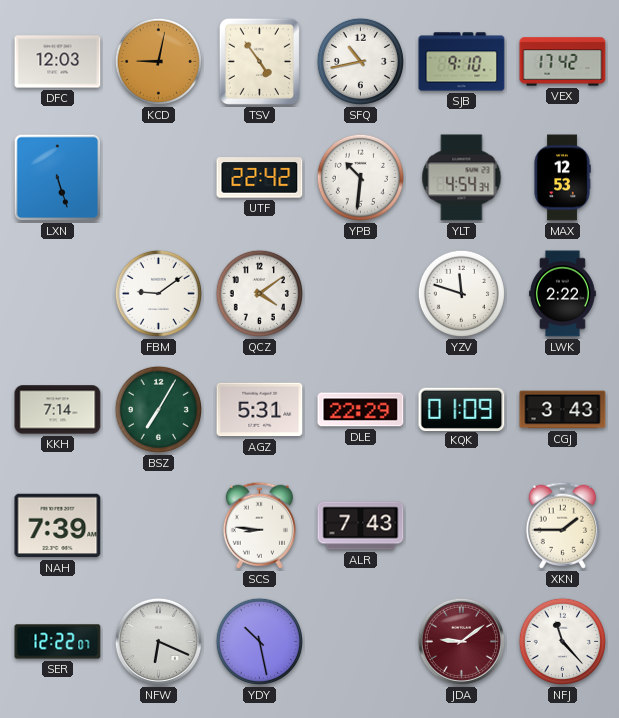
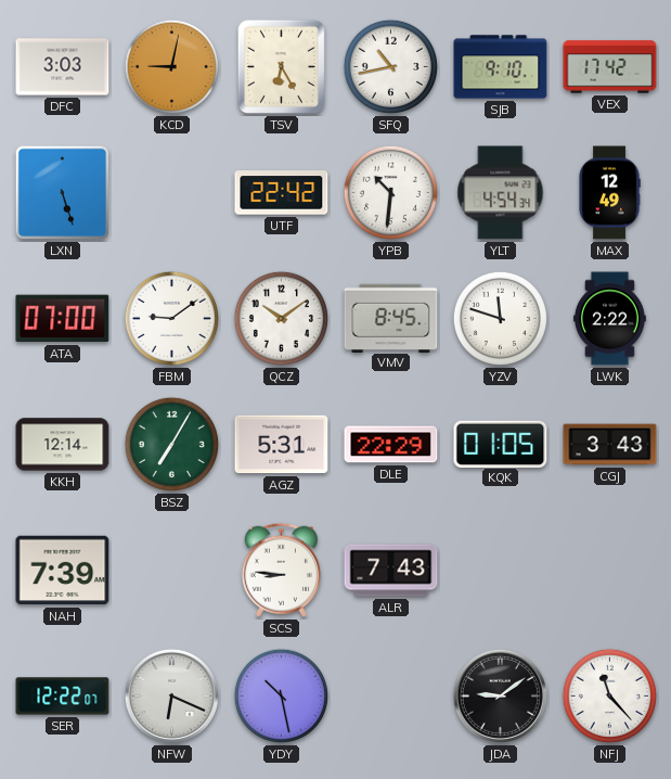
DFC: 12:03 -> 3:03
TSV: 4:54 -> 6:25
MAX: 12:53 -> 12:49
ATA: none -> 07:00
QCZ: 4:09 -> 10:09
VMV: none -> 8:45
KKH: 7:14 -> 12:14
KQK: 01:09 -> 01:05
XKN: 1:45 -> none
JDA dial: burgundy -> black
